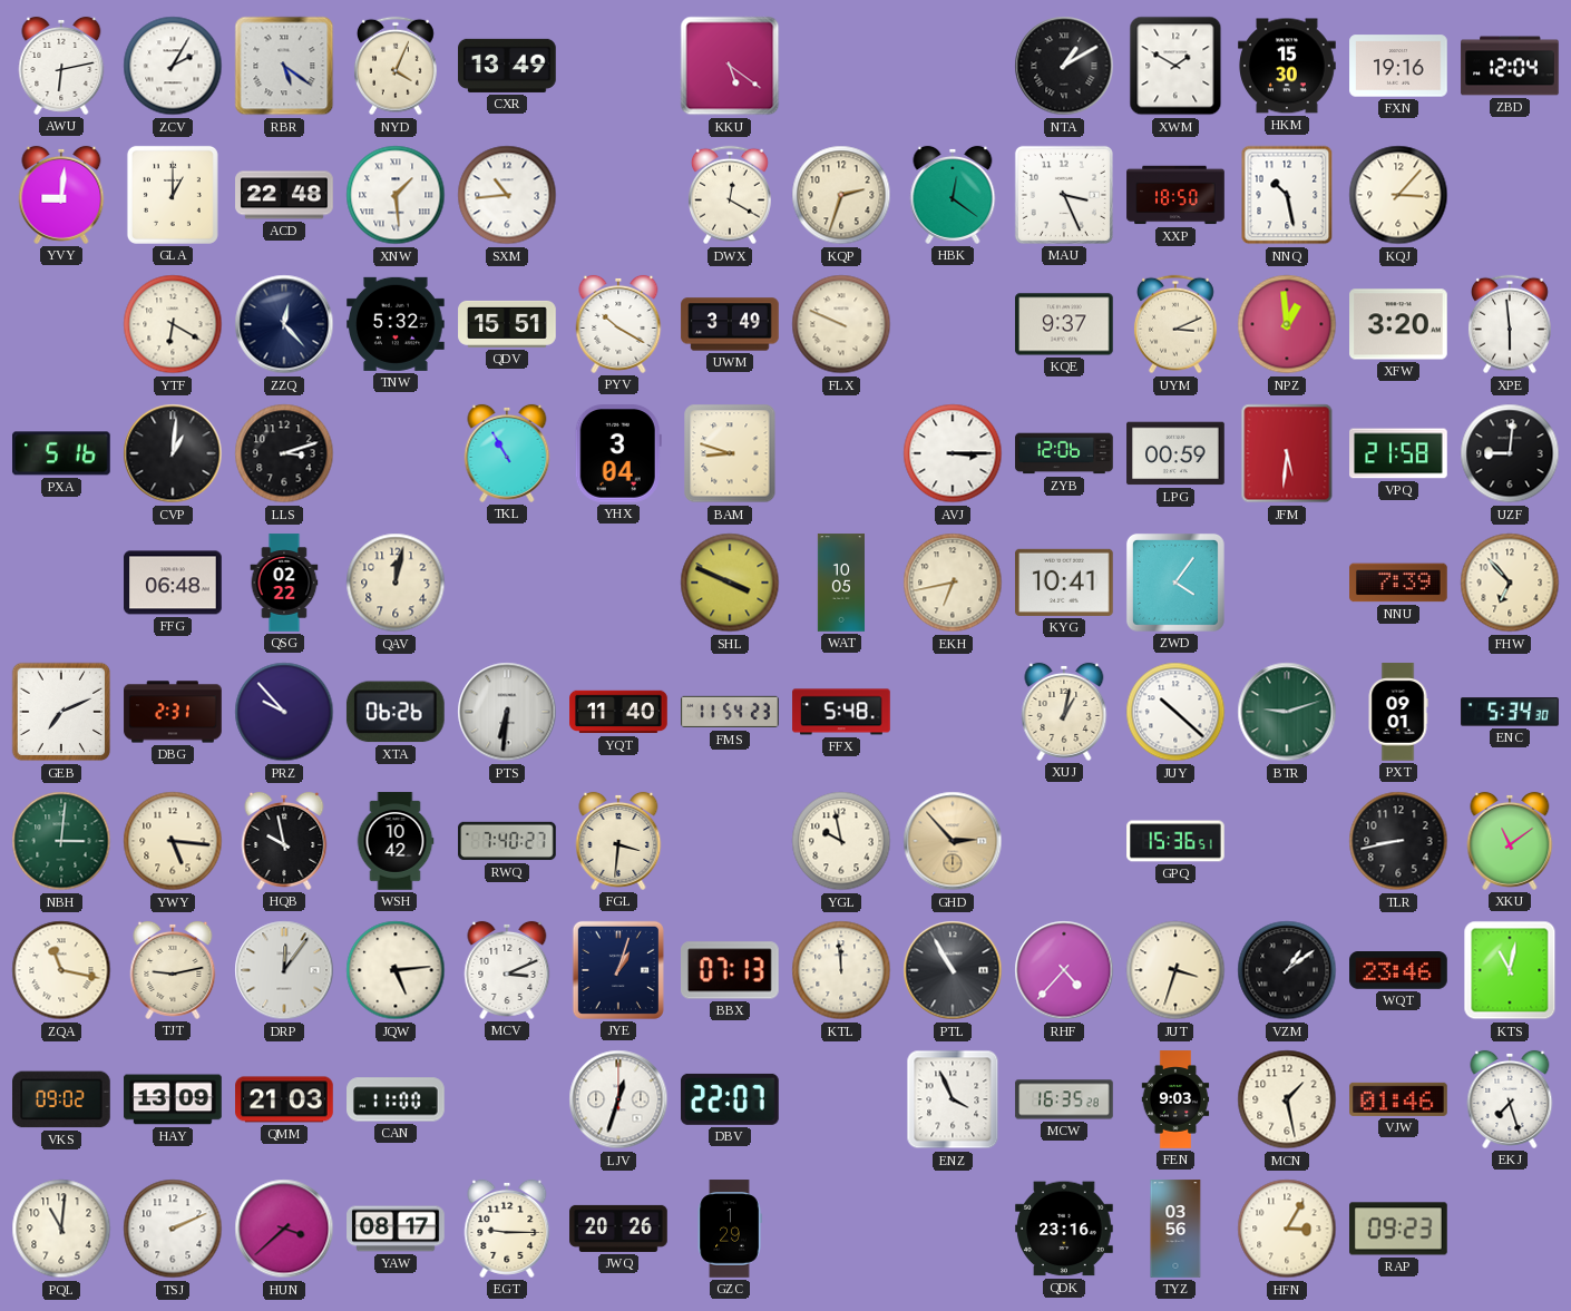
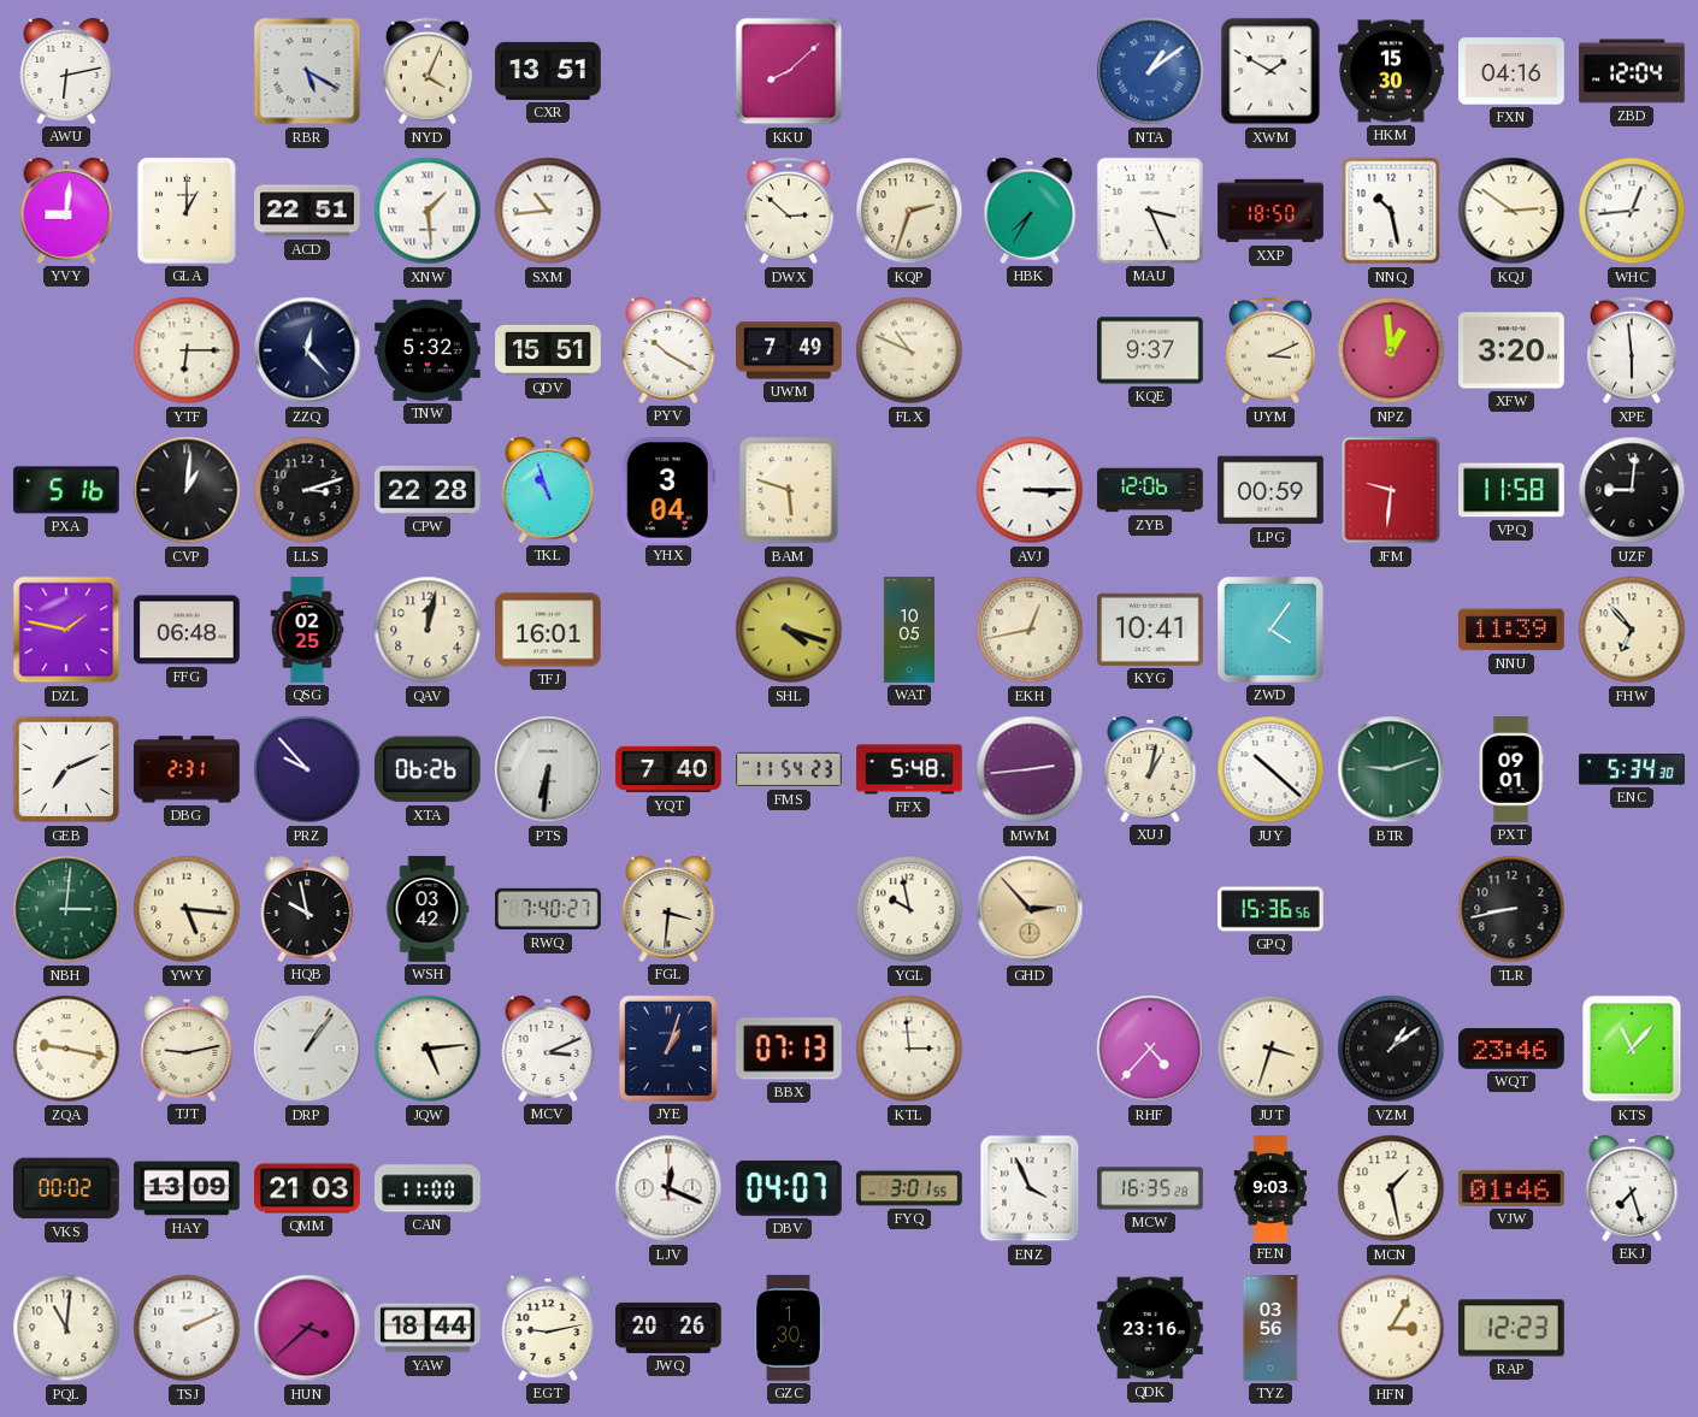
ZCV: 2:05 -> none
RBR: 5:21 -> 5:20
CXR: 13:49 -> 13:51
KKU: 5:21 -> 8:08
NTA: 1:10 -> 1:09
NTA dial: black -> blue
FXN: 19:16 -> 04:16
ACD: 22:48 -> 22:51
DWX: 12:20 -> 2:52
HBK: 12:21 -> 7:35
KQJ: 3:07 -> 2:51
WHC: none -> 12:44
YTF: 6:20 -> 6:15
UWM: 3:49 -> 7:49
FLX: 9:49 -> 10:49
CPW: none -> 22:28
TKL: 10:55 -> 10:57
BAM: 8:48 -> 5:48
JFM: 5:31 -> 9:31
VPQ: 21:58 -> 11:58
DZL: none -> 1:47
QSG: 02:22 -> 02:25
TFJ: none -> 16:01
SHL: 3:49 -> 4:18
EKH: 6:43 -> 12:43
NNU: 7:39 -> 11:39
YQT: 11:40 -> 7:40
MWM: none -> 2:44
WSH: 10:42 -> 03:42
GPQ: 15:36:51 -> 15:36:56
XKU: 11:09 -> none
ZQA: 11:17 -> 9:17
DRP: 12:06 -> 1:06
KTL: 11:59 -> 2:59
PTL: 10:55 -> none
KTS: 11:02 -> 11:07
VKS: 09:02 -> 00:02
LJV: 12:33 -> 12:19
DBV: 22:07 -> 04:07
FYQ: none -> 3:01
YAW: 08:17 -> 18:44
EGT: 9:15 -> 9:13
GZC: 1:29 -> 1:30
RAP: 09:23 -> 12:23
